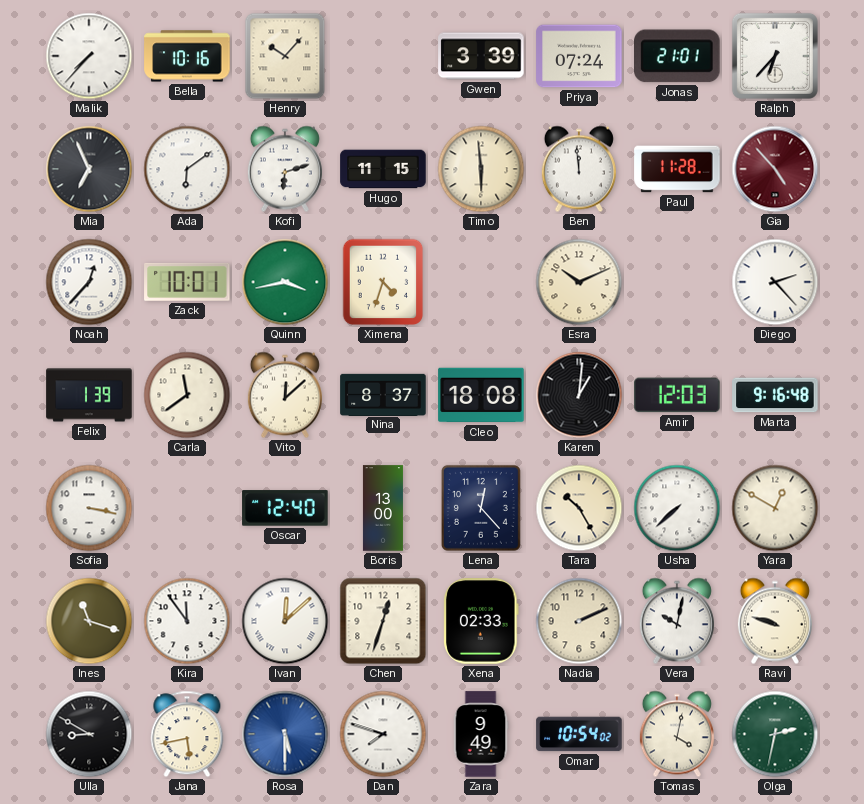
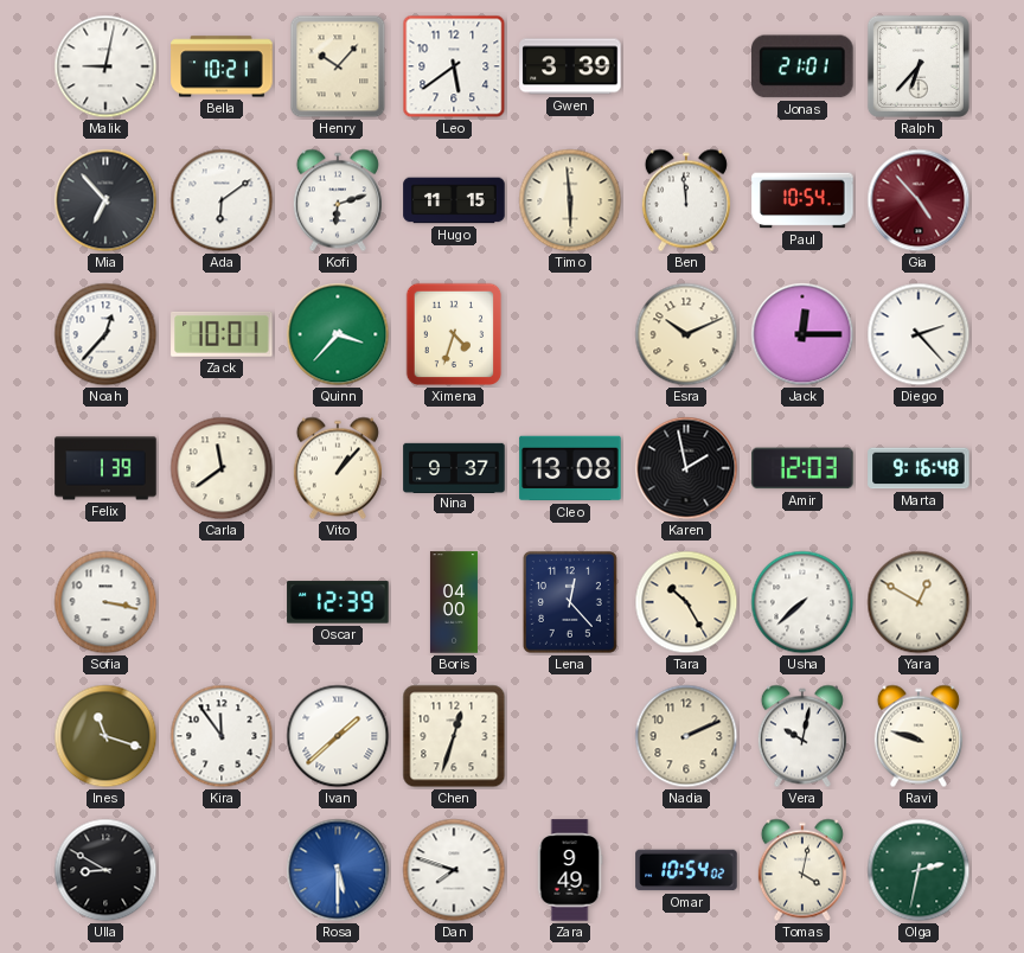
Malik: 7:37 -> 9:02
Bella: 10:16 -> 10:21
Leo: none -> 5:39
Priya: 07:24 -> none
Mia: 6:56 -> 6:53
Paul: 11:28 -> 10:54
Quinn: 3:43 -> 3:37
Jack: none -> 12:15
Vito: 12:08 -> 1:07
Nina: 8:37 -> 9:37
Cleo: 18:08 -> 13:08
Karen: 1:01 -> 1:58
Oscar: 12:40 -> 12:39
Boris: 13:00 -> 04:00
Ivan: 12:08 -> 1:38
Xena: 02:33 -> none
Jana: 5:43 -> none
